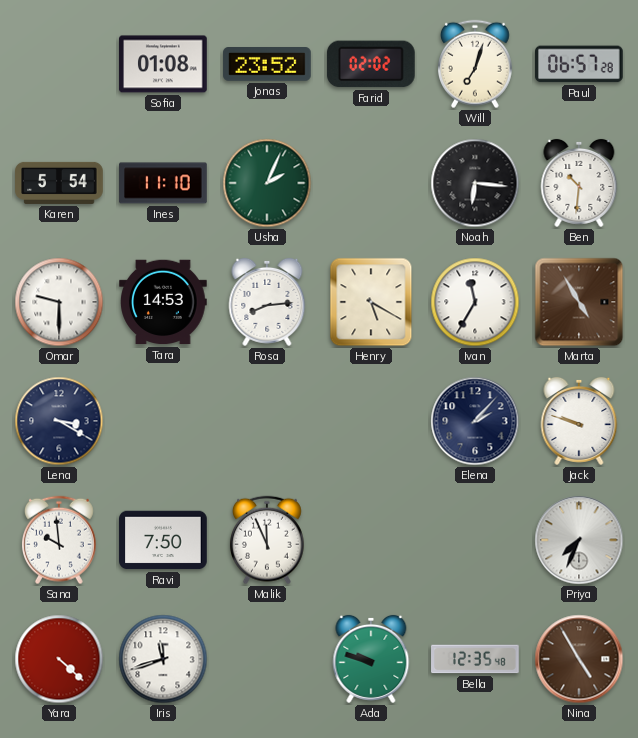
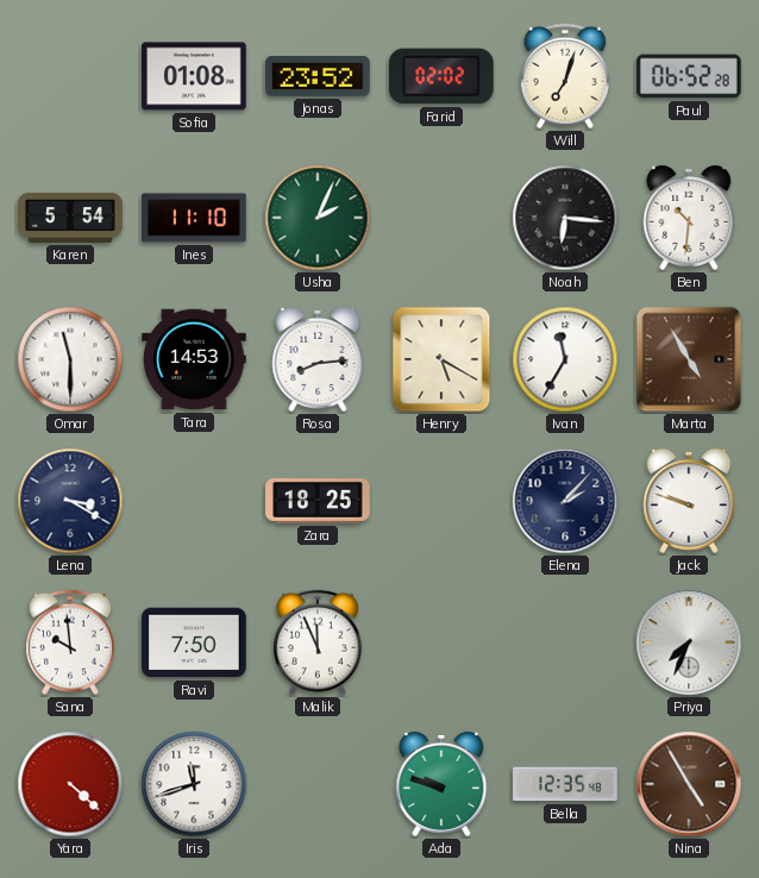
Paul: 06:57 -> 06:52
Omar: 9:30 -> 11:30
Zara: none -> 18:25
